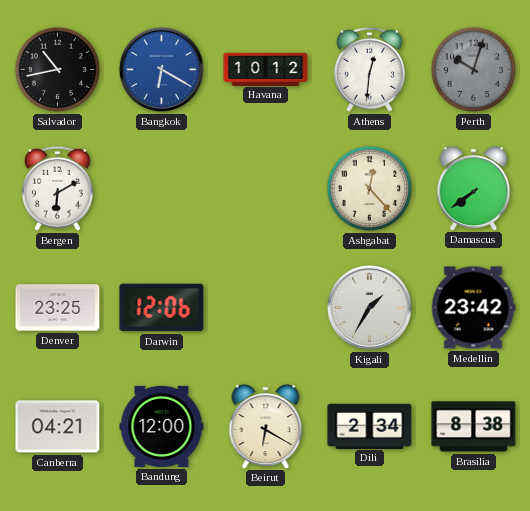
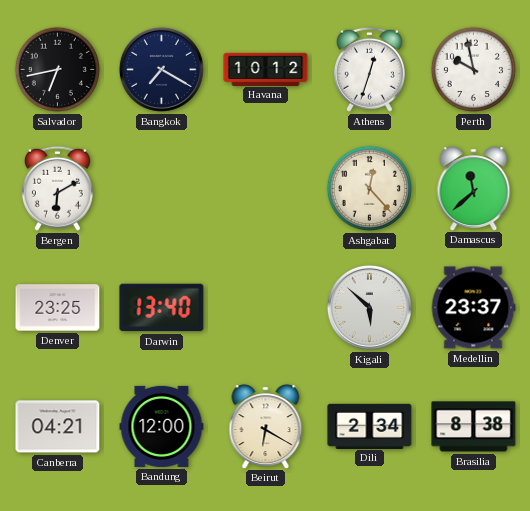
Salvador: 10:43 -> 6:43
Bangkok: 6:20 -> 7:20
Bangkok dial: blue -> navy
Athens: 12:31 -> 12:33
Perth: 10:03 -> 9:58
Perth dial: grey -> white
Damascus: 7:39 -> 11:38
Darwin: 12:06 -> 13:40
Kigali: 1:35 -> 5:52
Medellin: 23:42 -> 23:37
